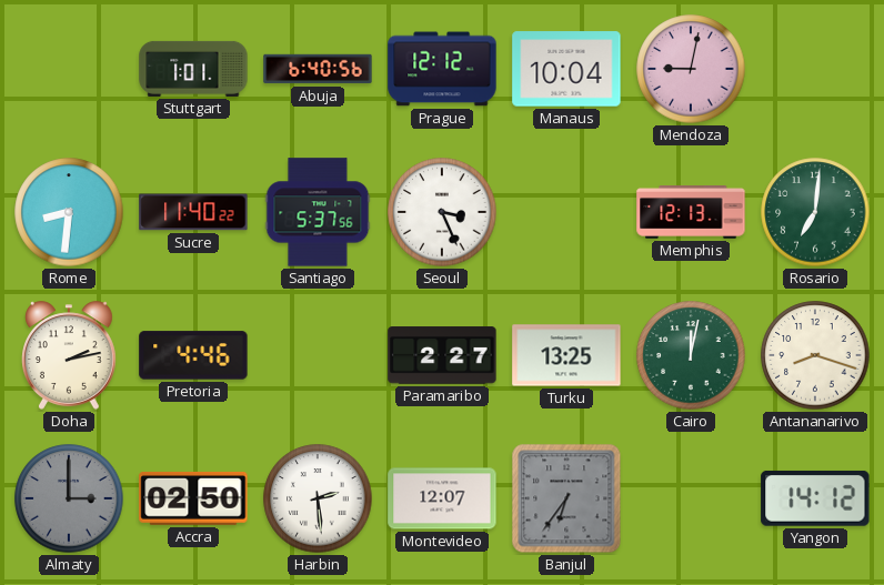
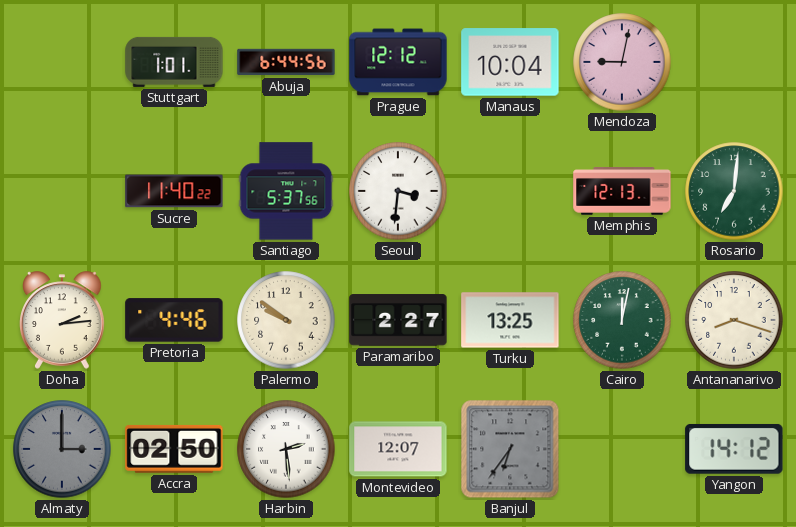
Abuja: 6:40 -> 6:44
Rome: 8:31 -> none
Seoul: 3:26 -> 3:31
Doha: 2:13 -> 2:14
Palermo: none -> 9:51
